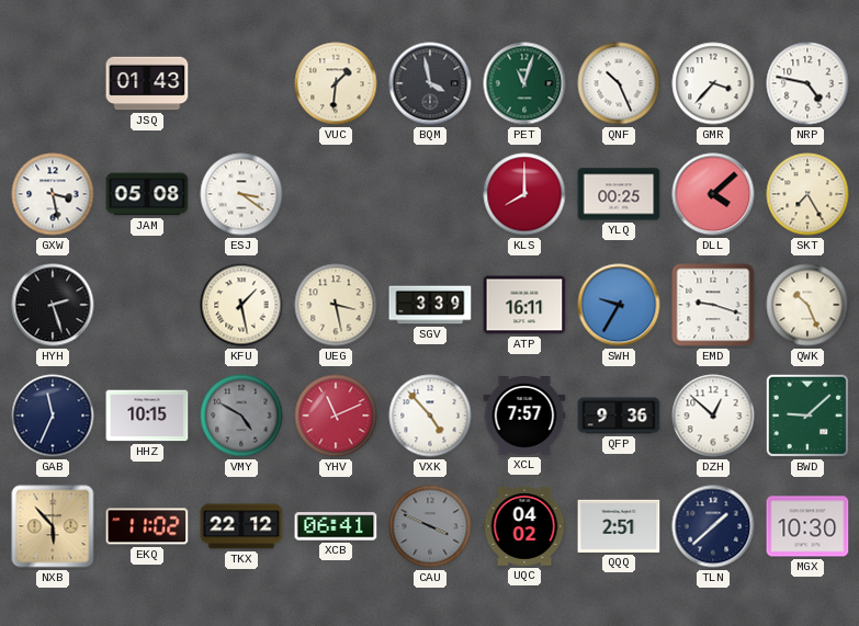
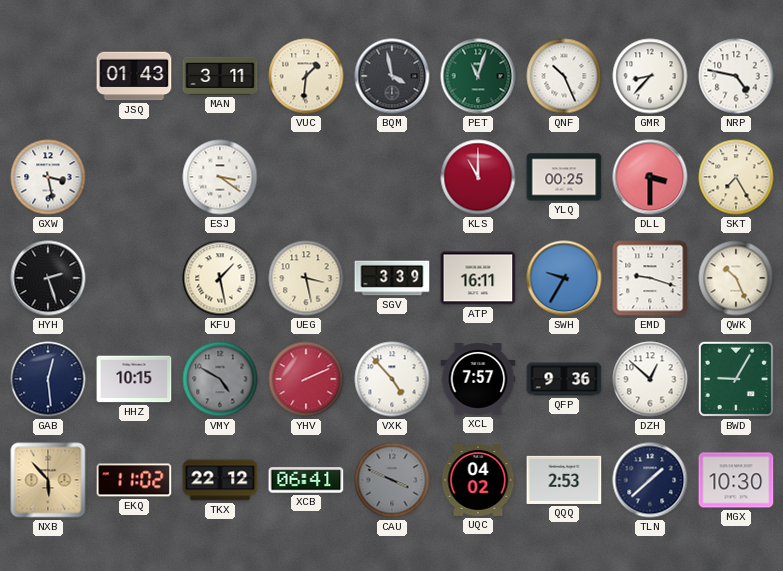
MAN: none -> 3:11
GMR: 3:37 -> 8:37
JAM: 05:08 -> none
KLS: 8:00 -> 11:00
DLL: 4:08 -> 3:30
GAB: 11:34 -> 12:29
YHV: 11:11 -> 2:11
BWD: 9:08 -> 9:05
QQQ: 2:51 -> 2:53
